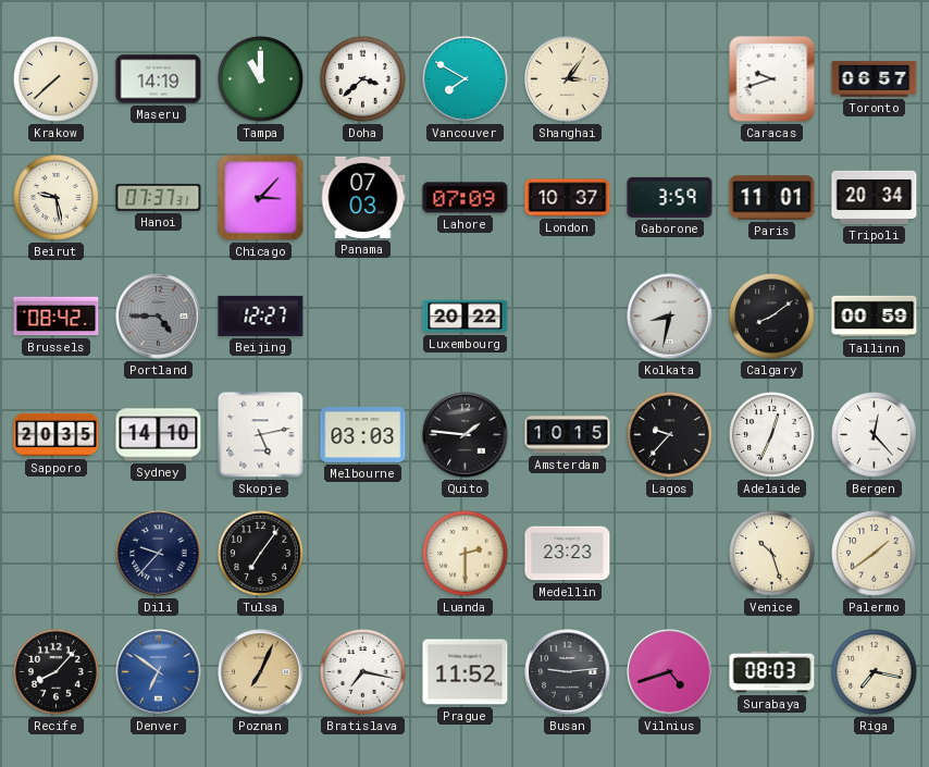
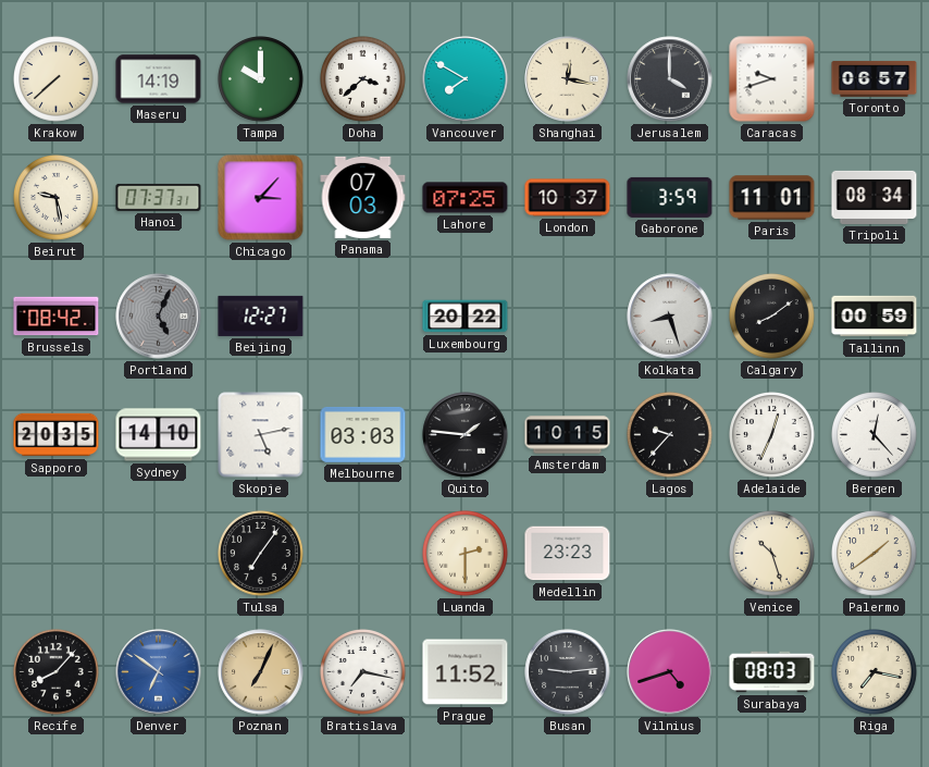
Tampa: 11:00 -> 10:00
Shanghai: 3:06 -> 12:17
Jerusalem: none -> 4:00
Lahore: 07:09 -> 07:25
Tripoli: 20:34 -> 08:34
Portland: 4:45 -> 5:04
Kolkata: 8:32 -> 8:27
Dili: 9:37 -> none
